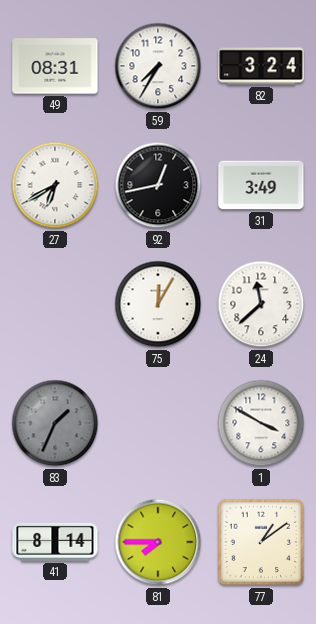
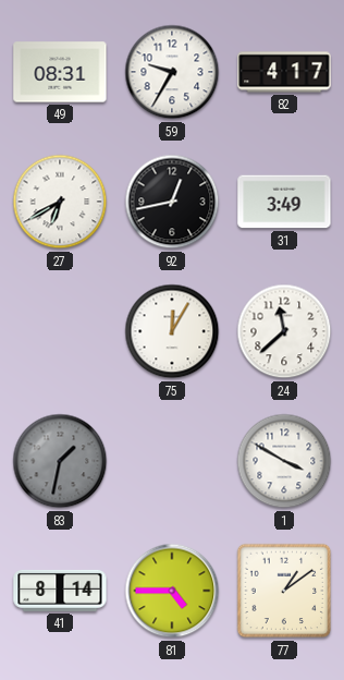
59: 7:35 -> 9:35
82: 3:24 -> 4:17
83: 1:34 -> 1:32
81: 7:45 -> 4:45
